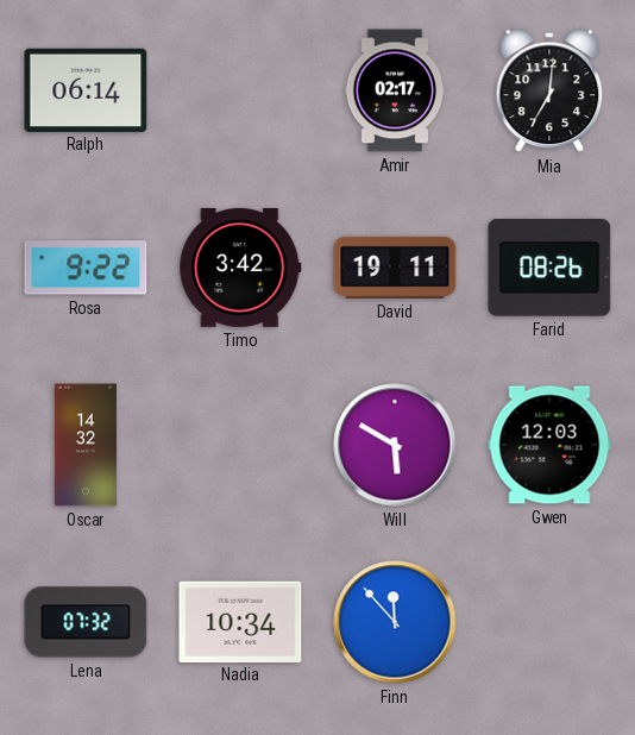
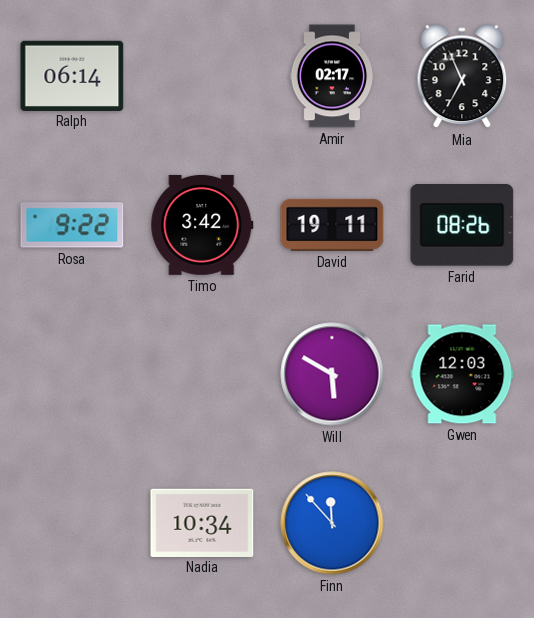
Mia: 7:01 -> 6:56
Oscar: 14:32 -> none
Lena: 07:32 -> none
